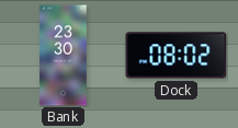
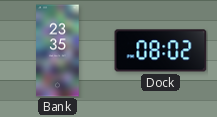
Bank: 23:30 -> 23:35
